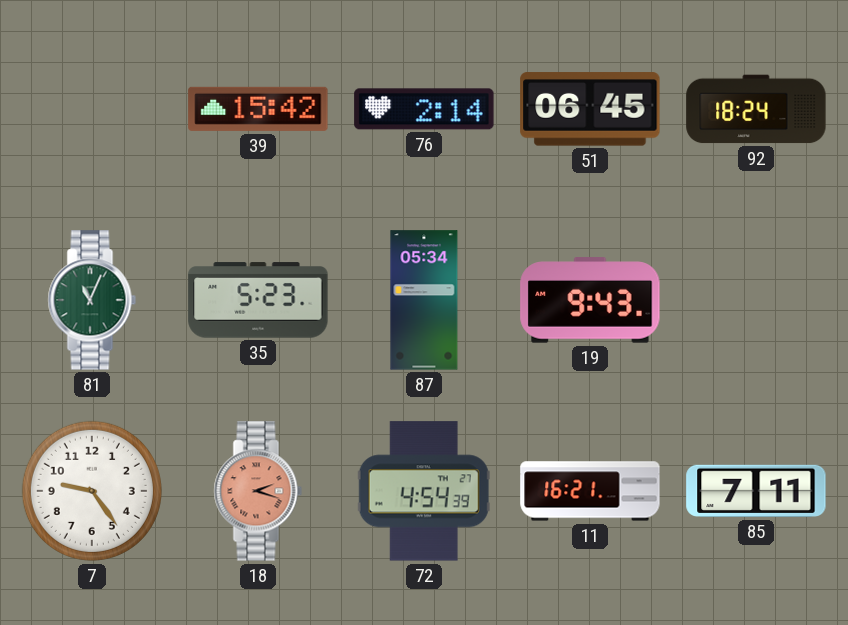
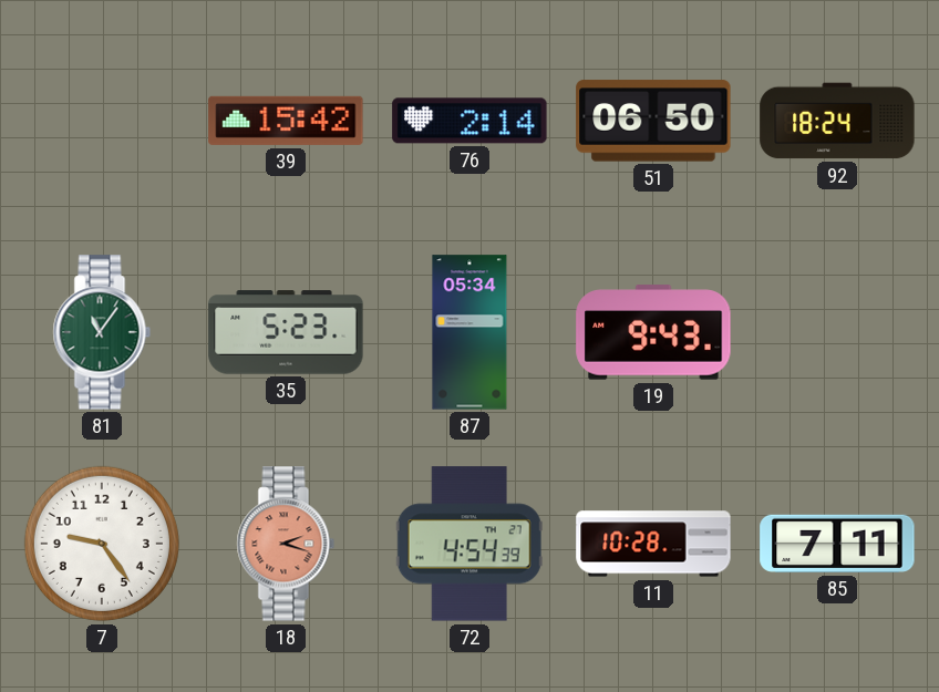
51: 06:45 -> 06:50
81: 11:04 -> 11:06
11: 16:21 -> 10:28
